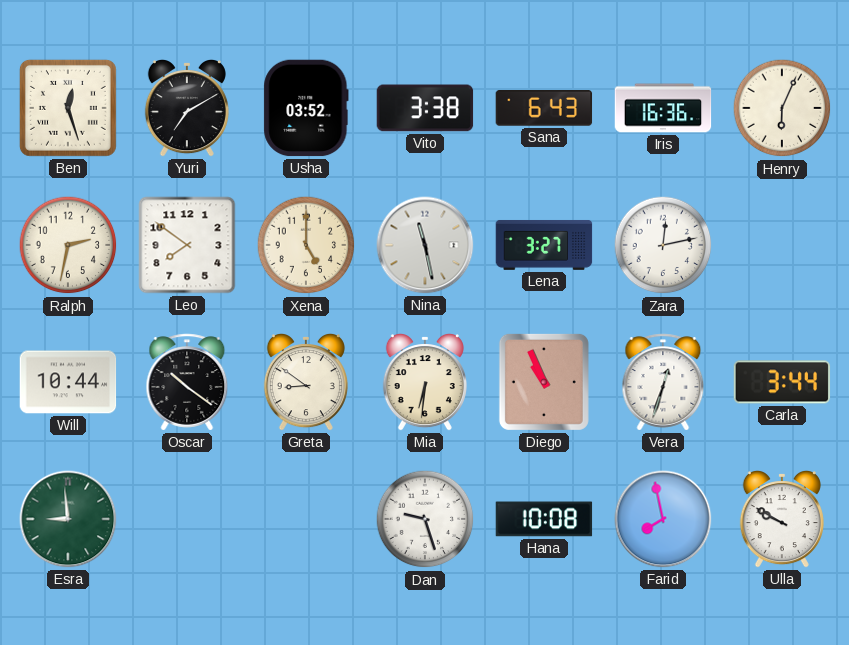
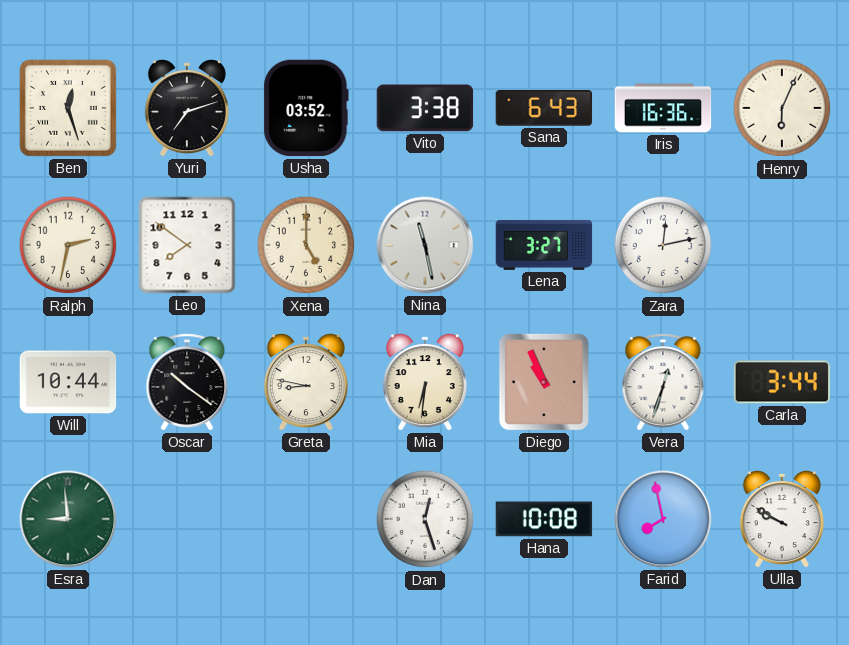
Yuri: 7:10 -> 7:12
Greta: 8:51 -> 8:47
Dan: 9:27 -> 12:27
